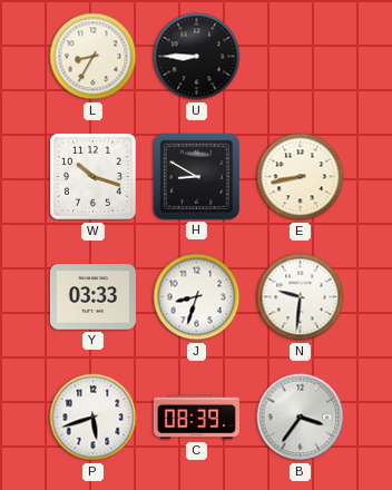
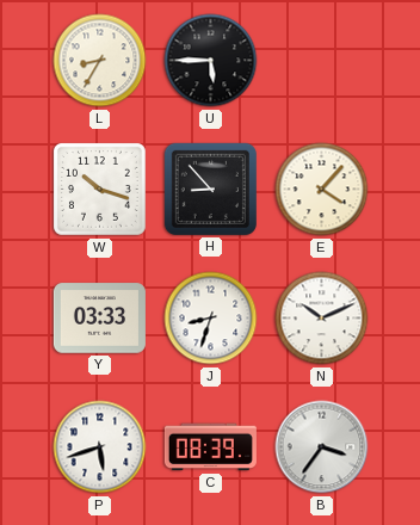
U: 8:45 -> 5:45
H: 8:50 -> 8:53
E: 8:43 -> 4:07
N: 9:31 -> 10:11
